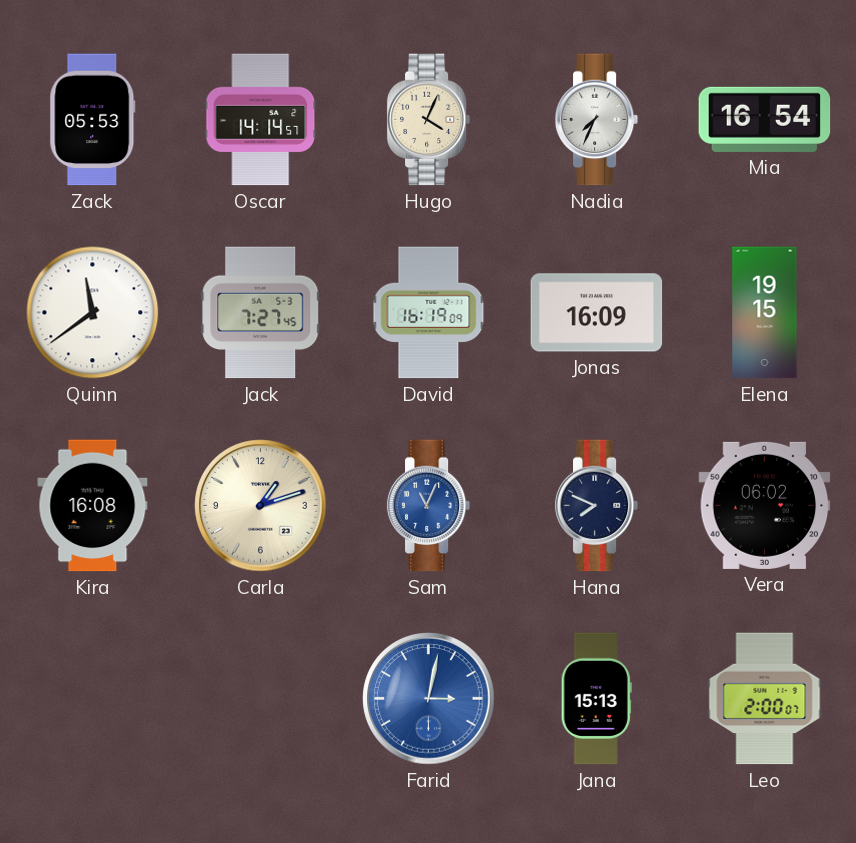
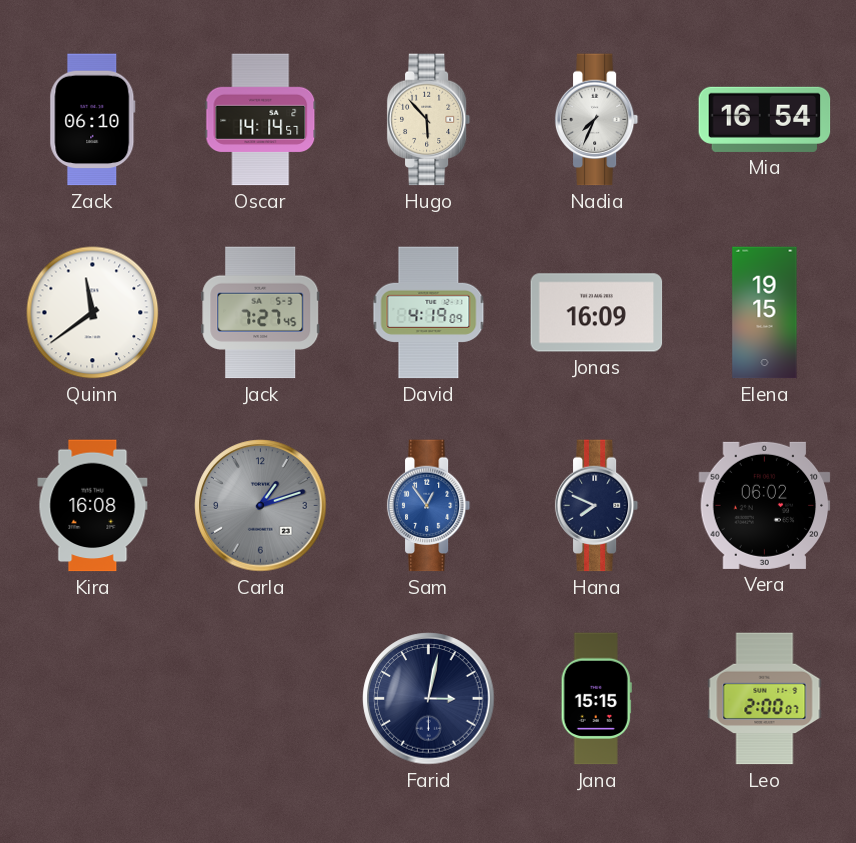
Zack: 05:53 -> 06:10
Hugo: 4:04 -> 5:53
David: 16:19 -> 4:19
Carla dial: cream -> grey
Sam: 11:04 -> 12:54
Farid dial: blue -> navy
Jana: 15:13 -> 15:15
